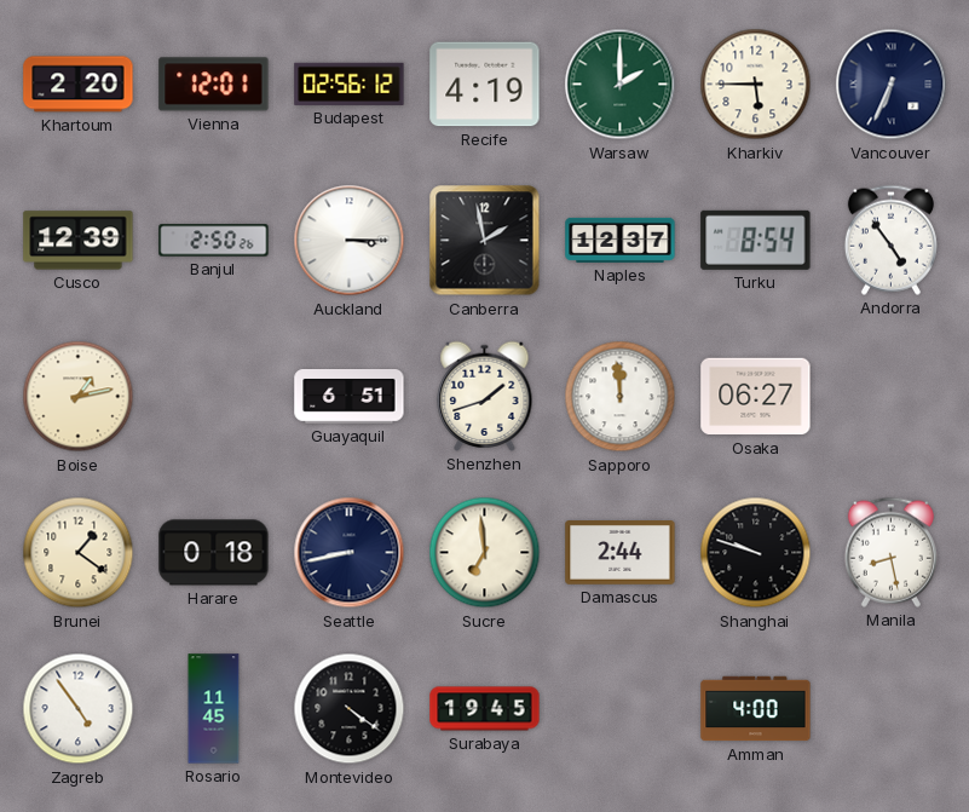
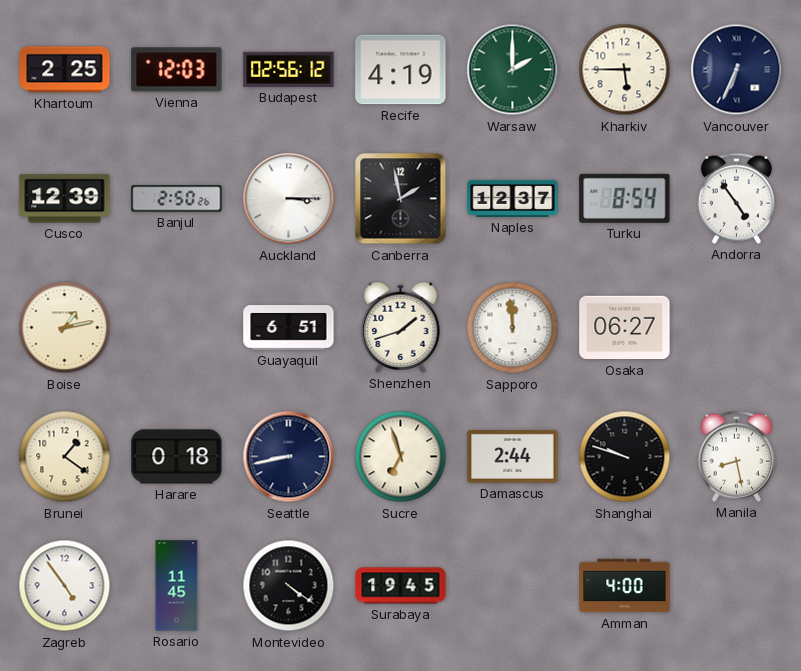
Khartoum: 2:20 -> 2:25
Vienna: 12:01 -> 12:03
Sucre: 6:59 -> 6:57
